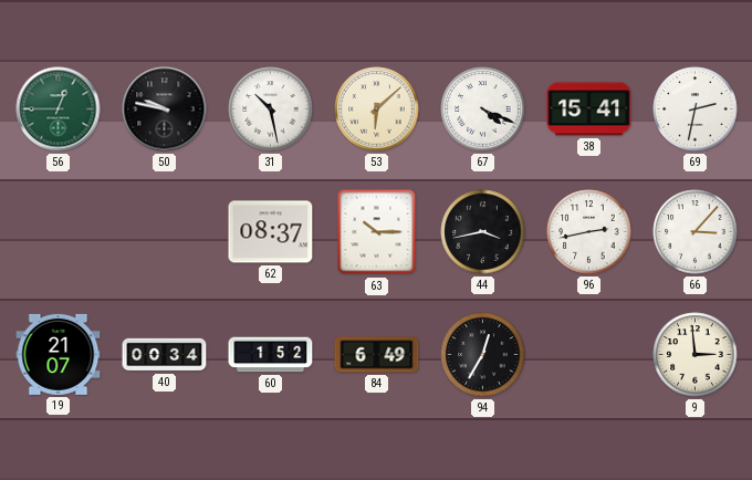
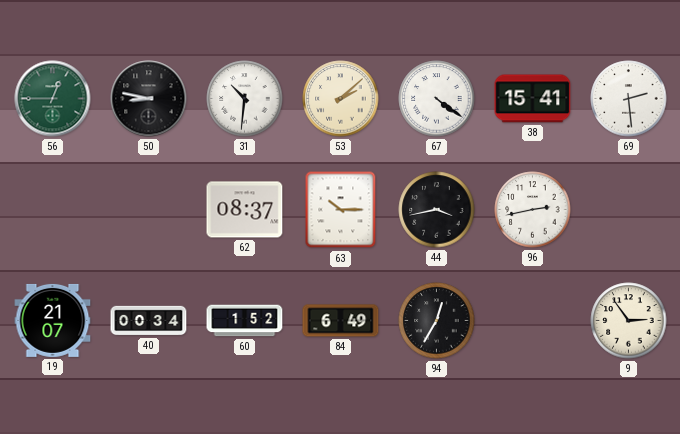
50: 9:47 -> 8:47
31: 10:28 -> 10:31
53: 6:08 -> 2:08
67: 4:19 -> 4:21
69: 2:32 -> 2:29
66: 3:07 -> none
9: 2:59 -> 2:54
